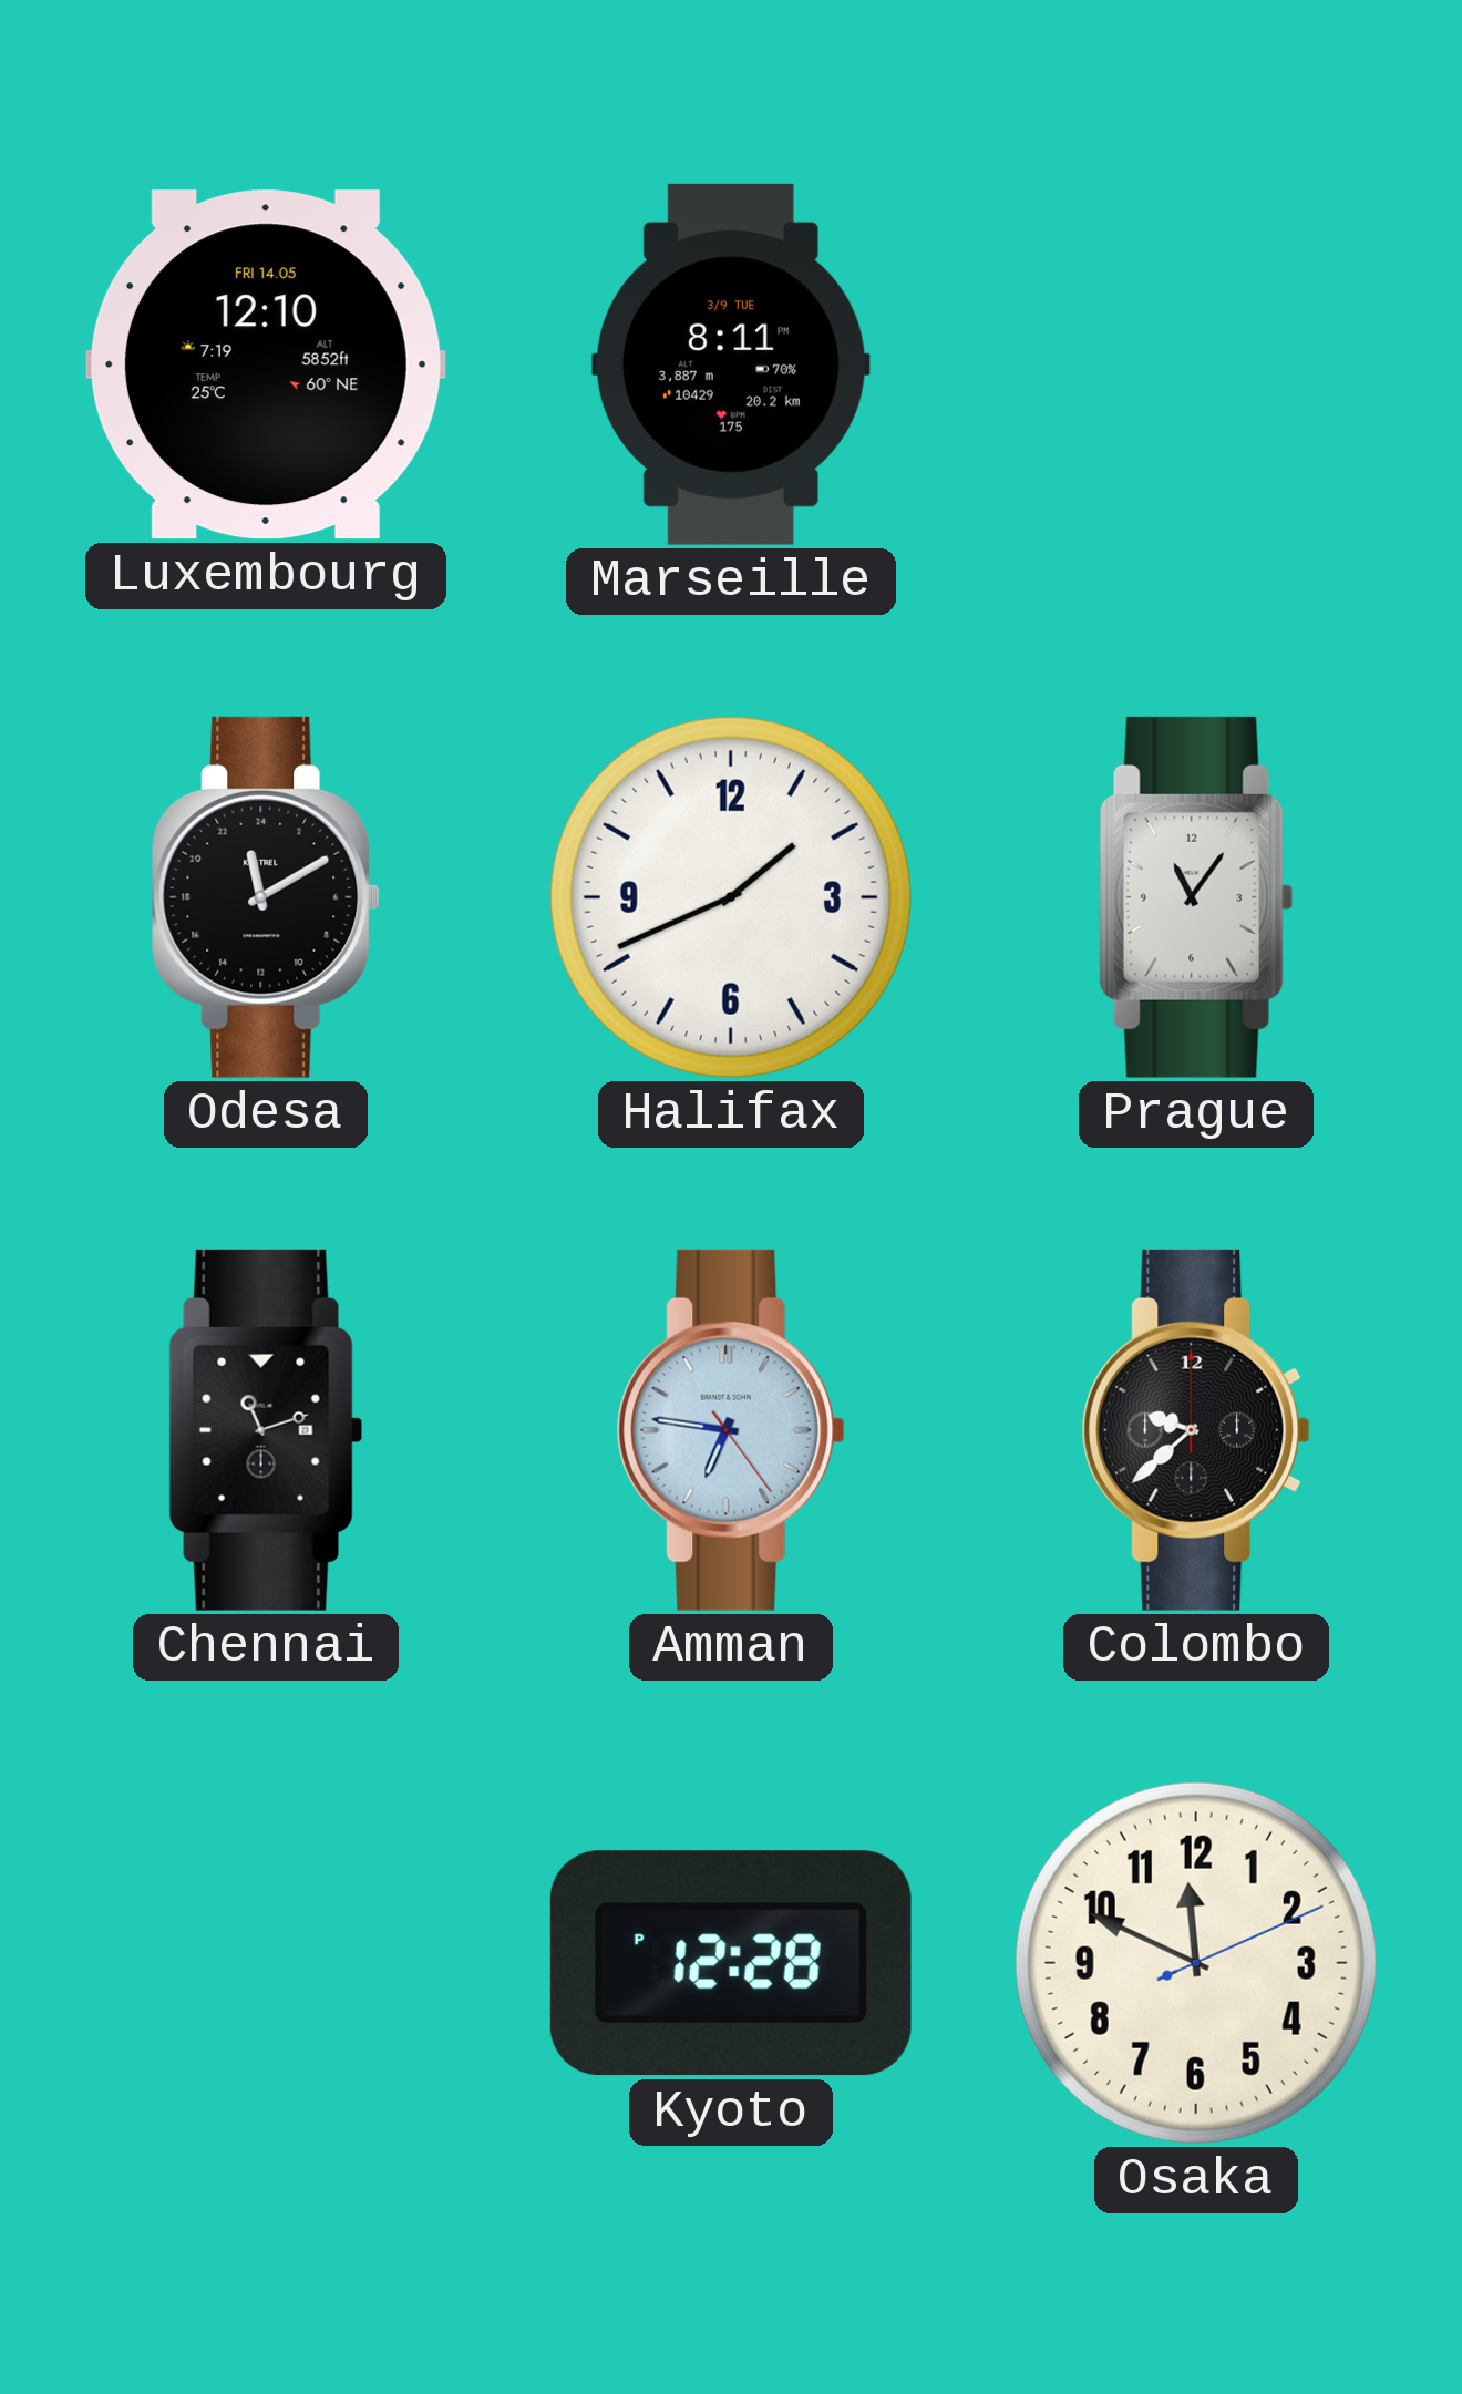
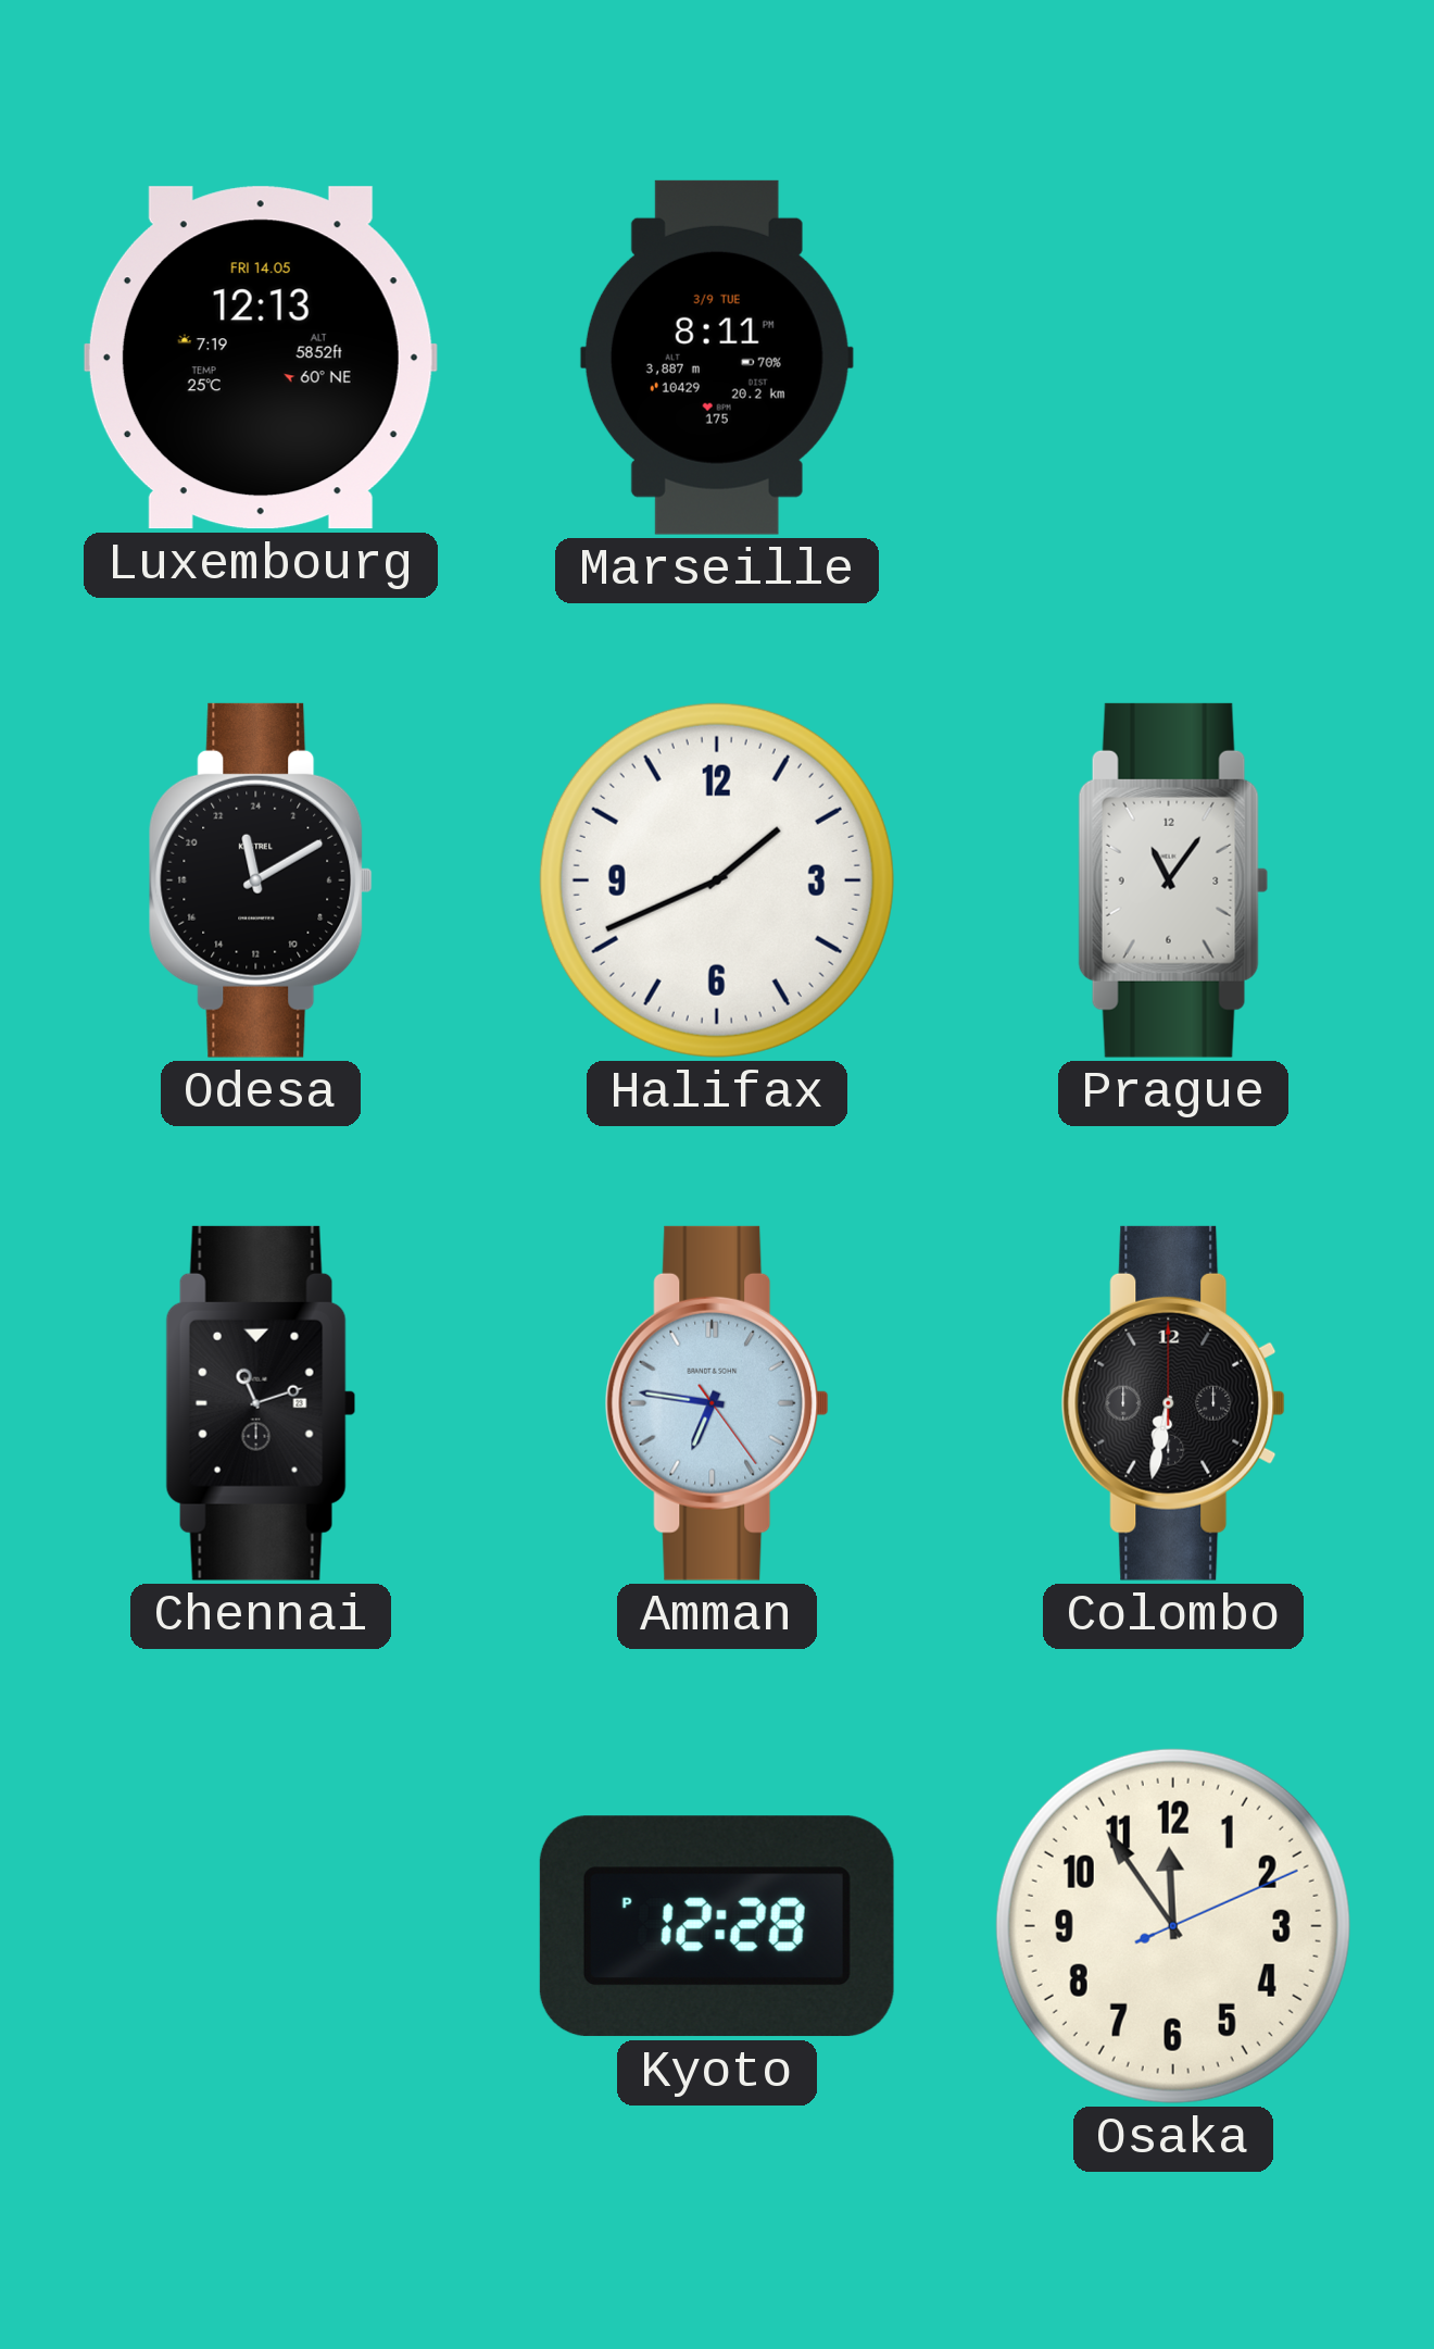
Luxembourg: 12:10 -> 12:13
Colombo: 9:38 -> 6:32
Osaka: 11:49 -> 11:54
